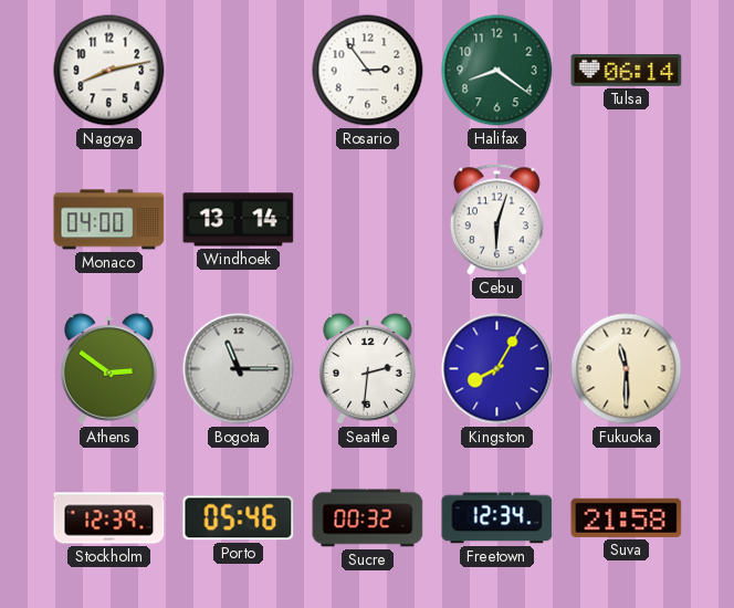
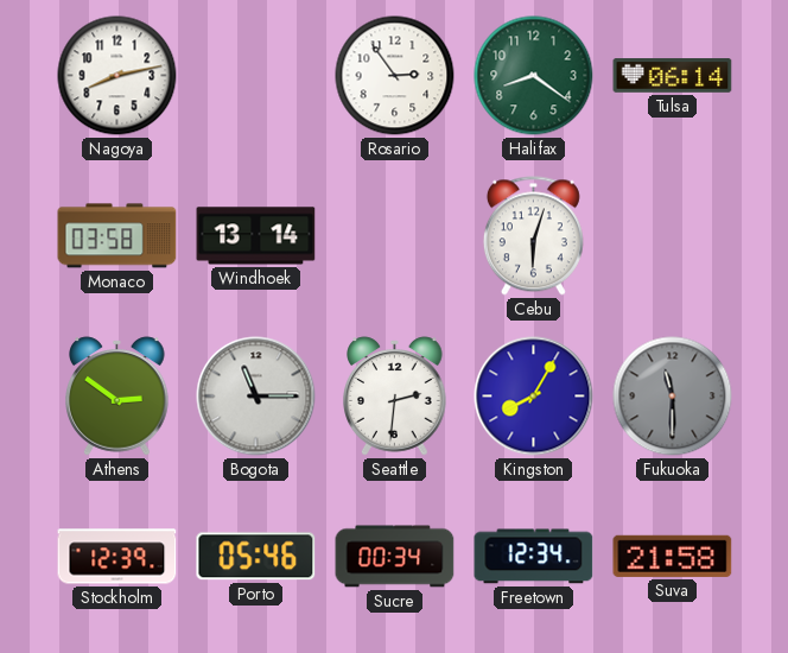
Monaco: 04:00 -> 03:58
Fukuoka dial: cream -> grey
Sucre: 00:32 -> 00:34
